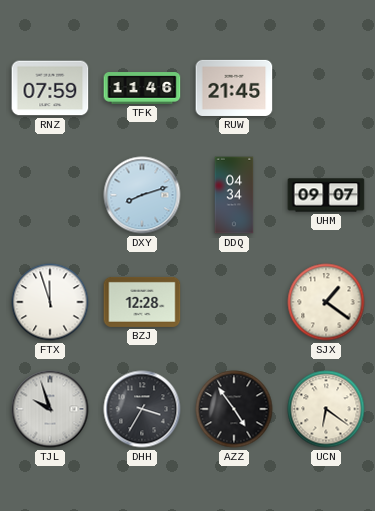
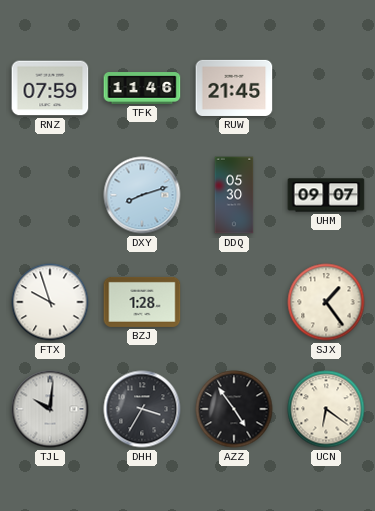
DDQ: 04:34 -> 05:30
FTX: 11:57 -> 9:57
BZJ: 12:28 -> 1:28
SJX: 1:21 -> 1:24
TJL: 9:57 -> 10:01
